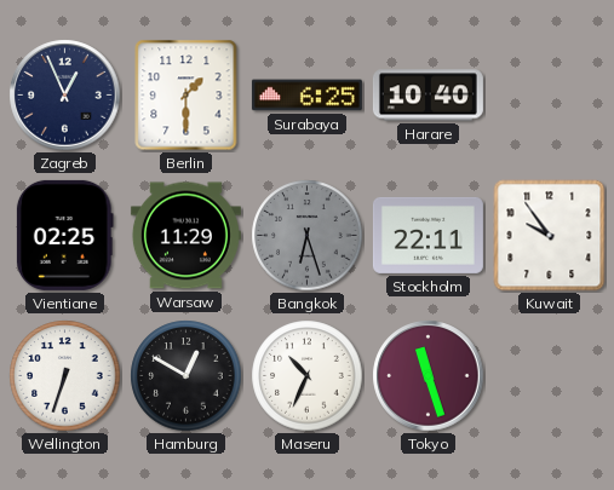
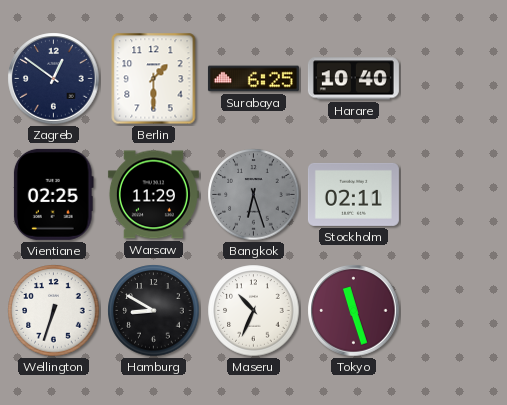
Zagreb: 12:56 -> 12:51
Stockholm: 22:11 -> 02:11
Kuwait: 9:54 -> none
Hamburg: 12:50 -> 8:50
